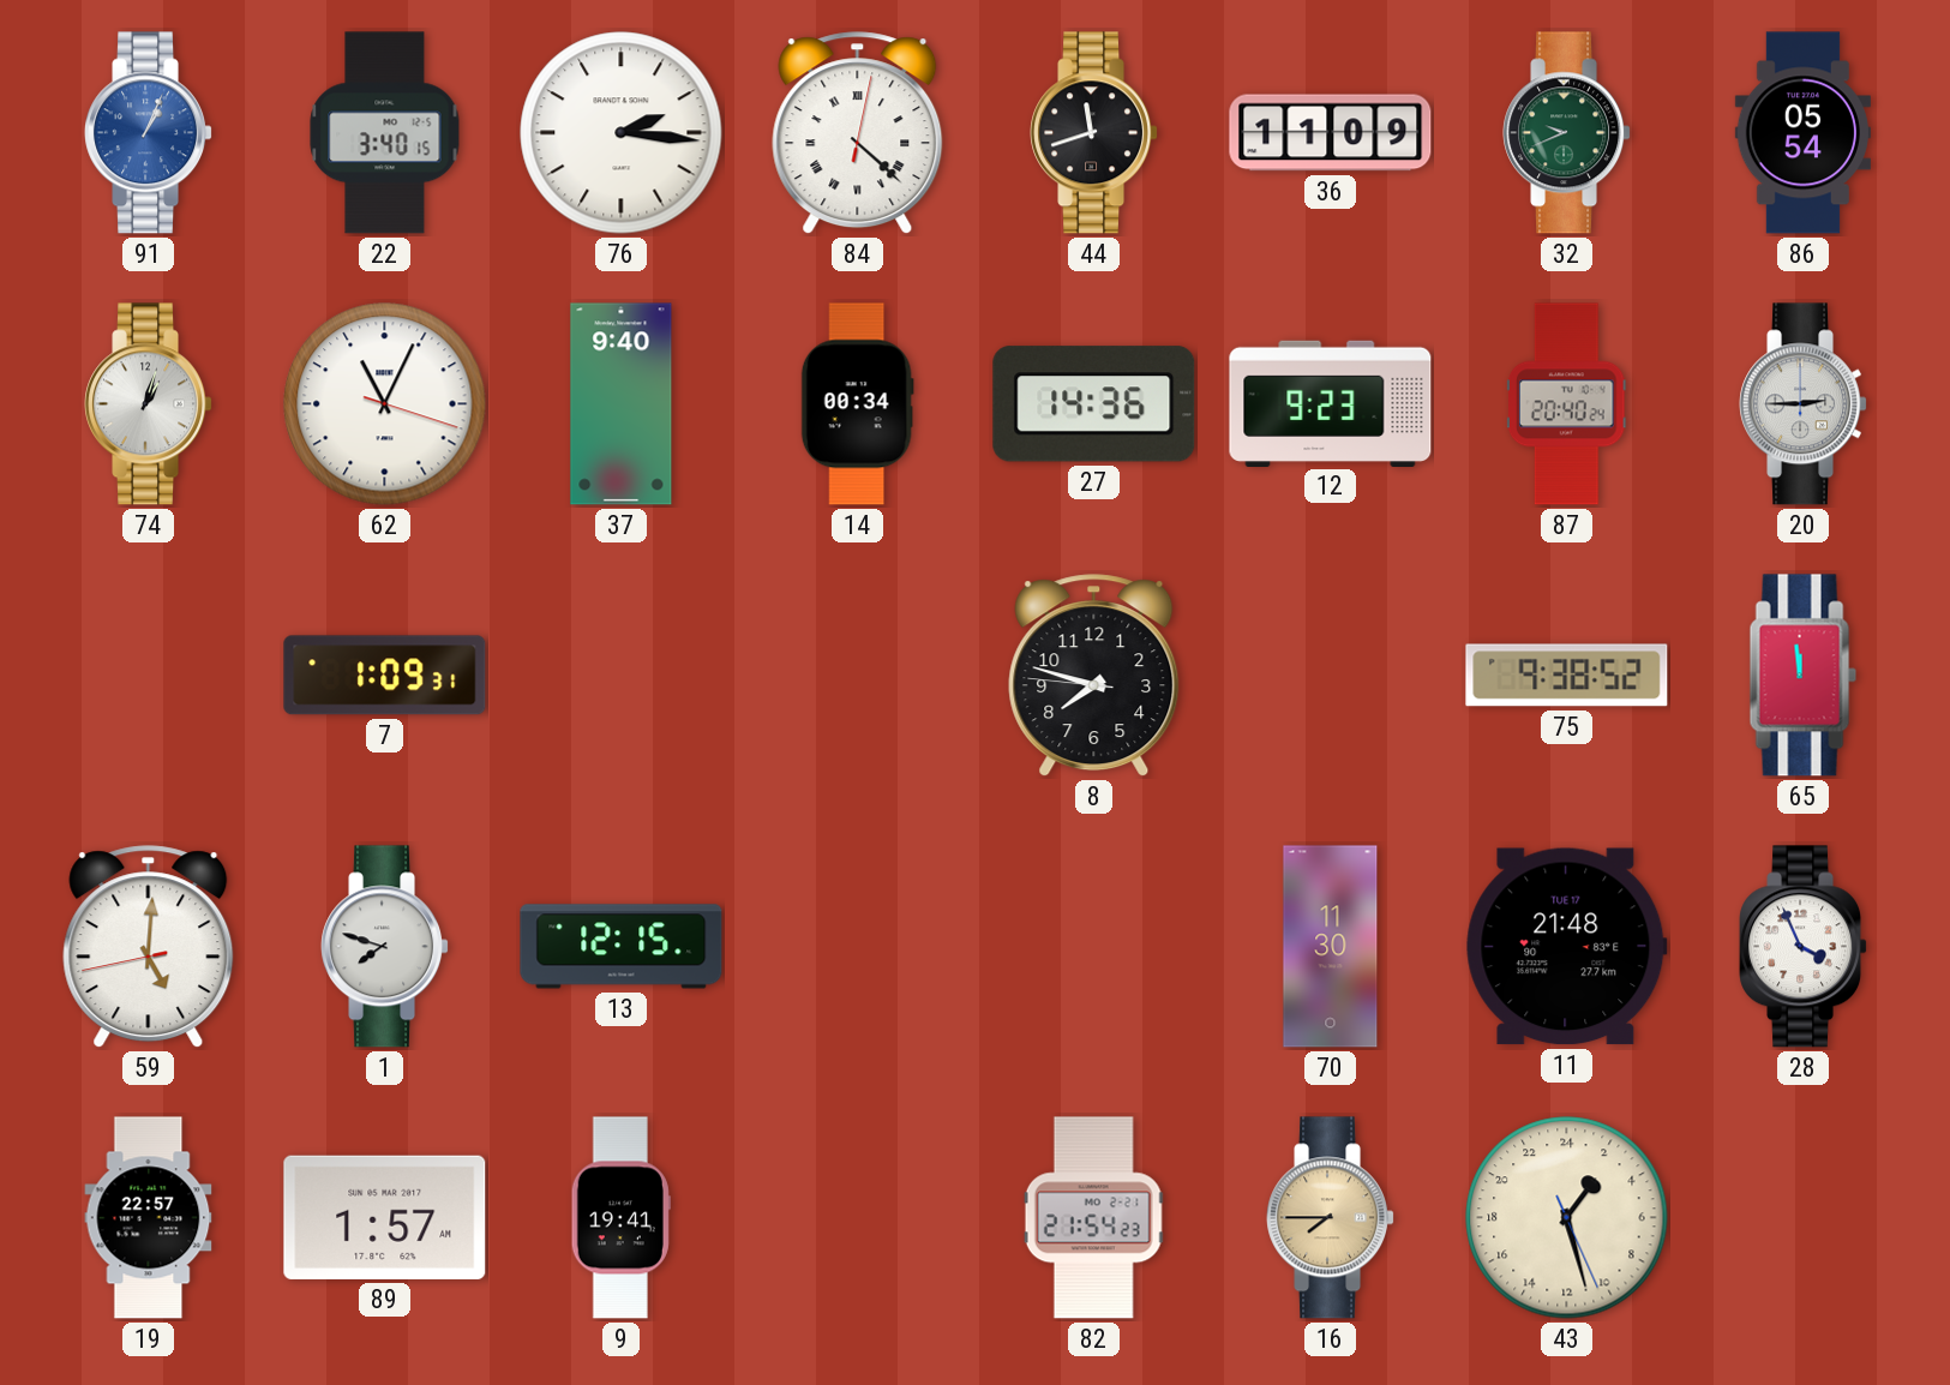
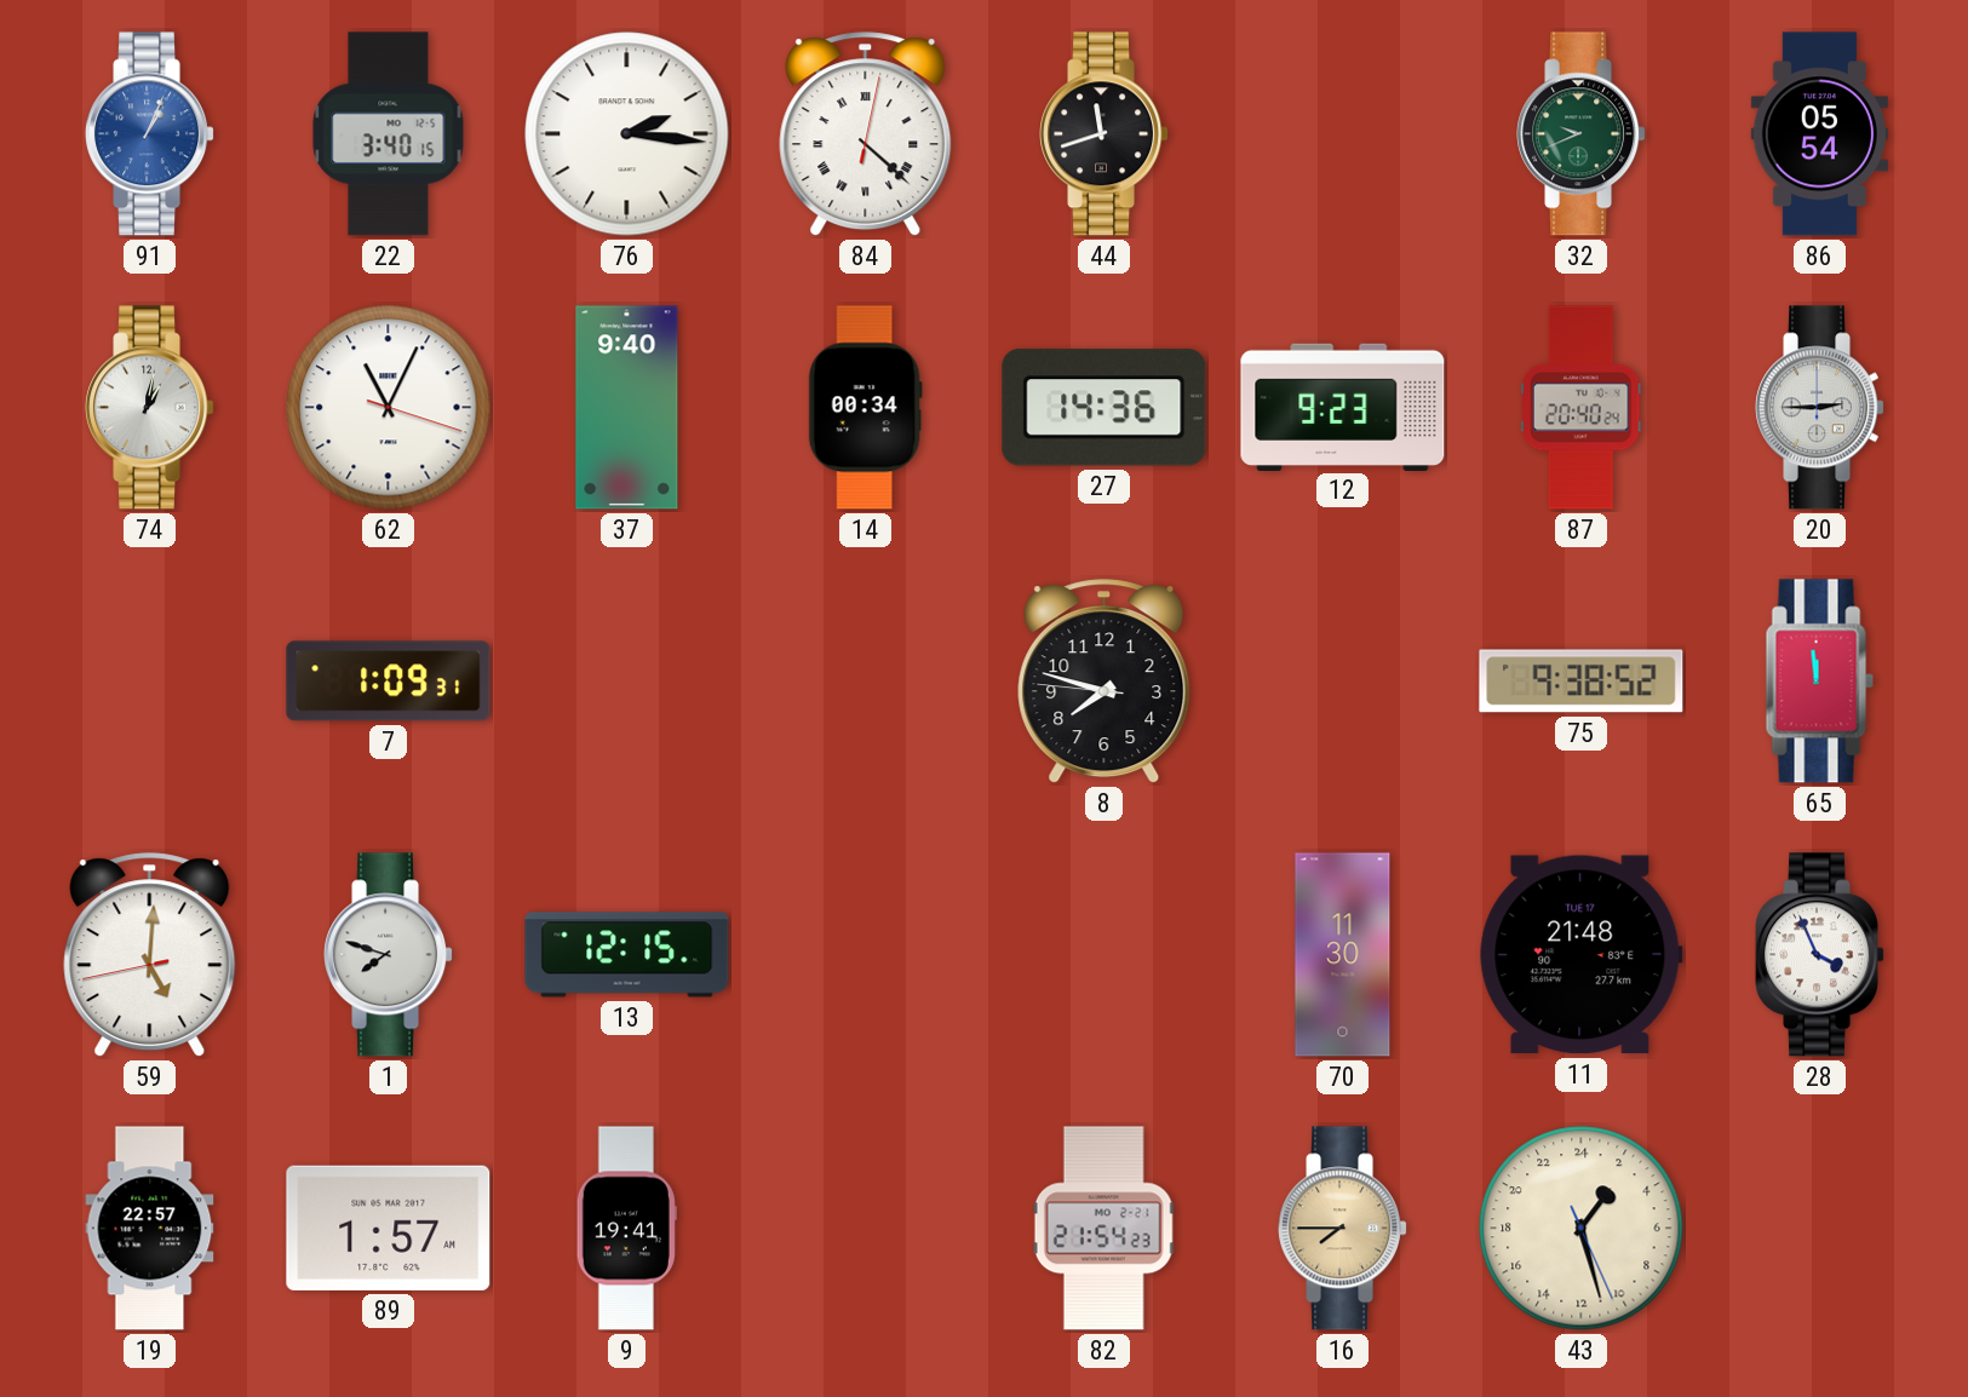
36: 11:09 -> none
74: 1:03 -> 1:02
